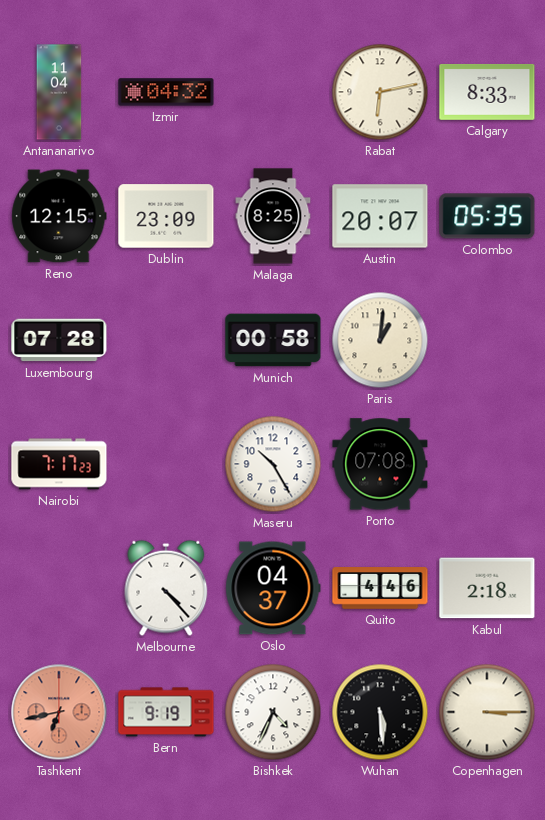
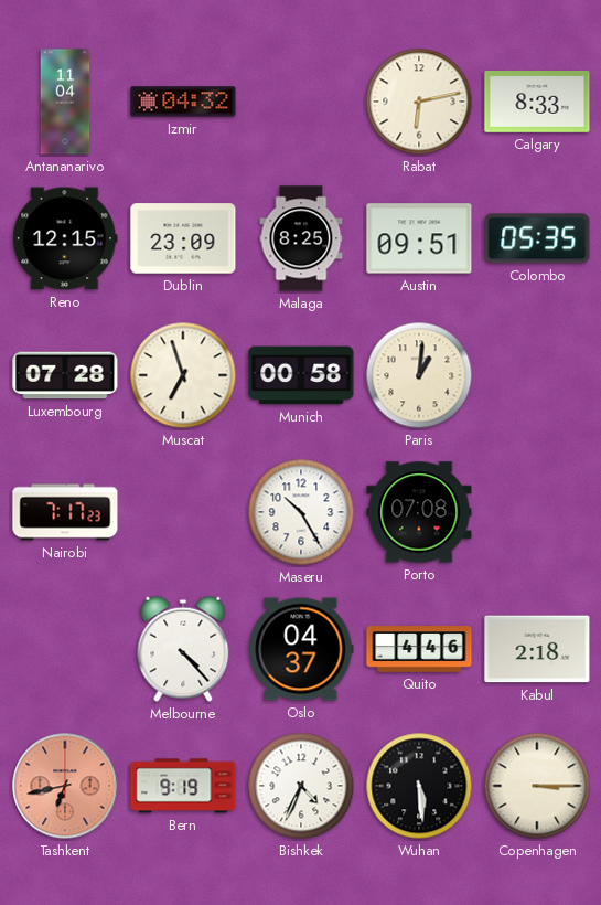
Austin: 20:07 -> 09:51
Muscat: none -> 6:57
